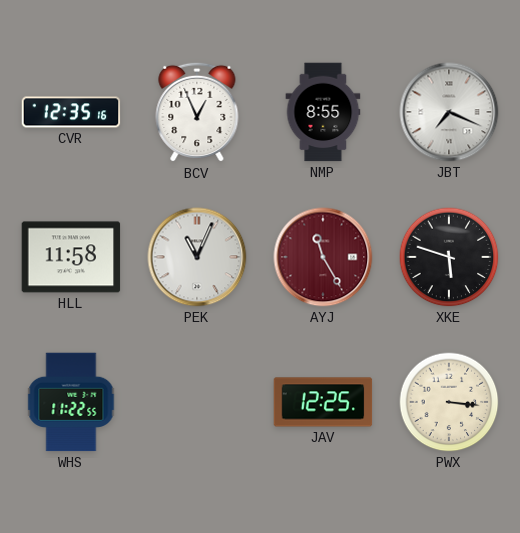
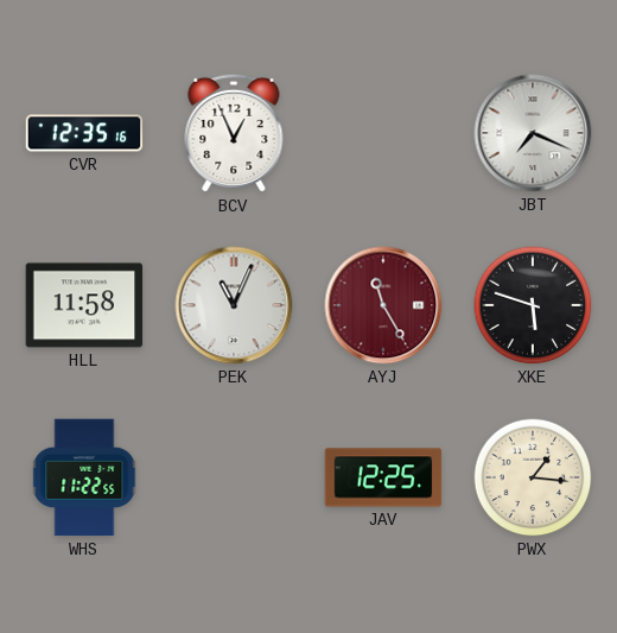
NMP: 8:55 -> none
PWX: 3:16 -> 1:16
